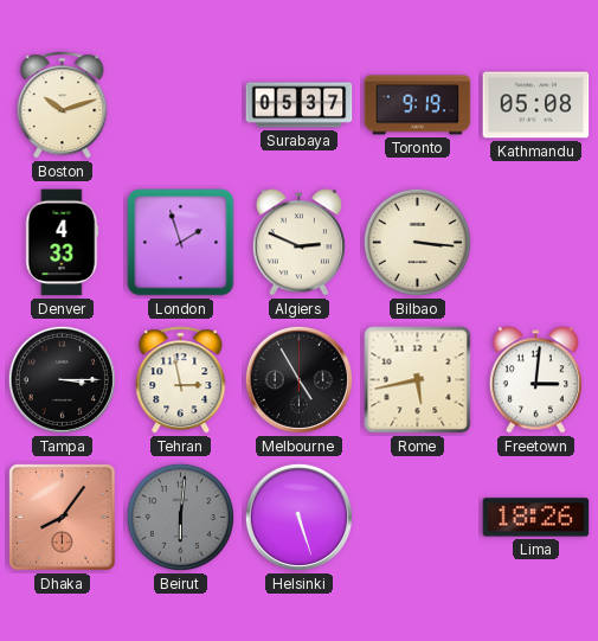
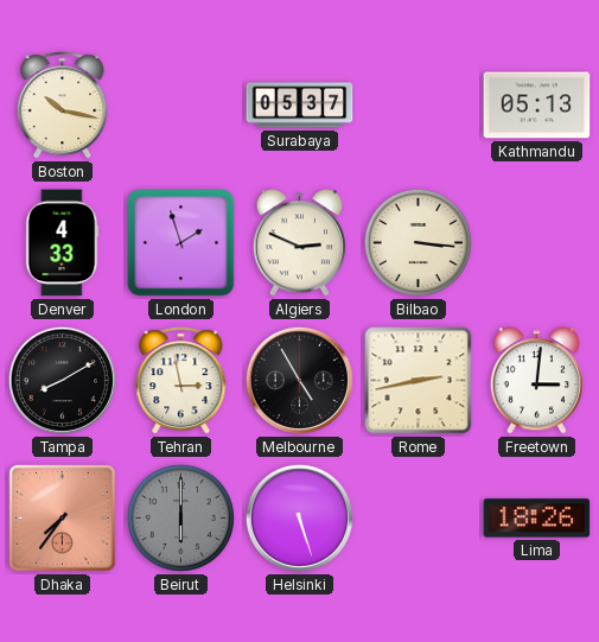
Boston: 10:12 -> 10:17
Toronto: 9:19 -> none
Kathmandu: 05:08 -> 05:13
Tampa: 3:15 -> 8:10
Rome: 5:43 -> 2:43
Dhaka: 8:06 -> 7:36
Beirut: 6:01 -> 6:00
